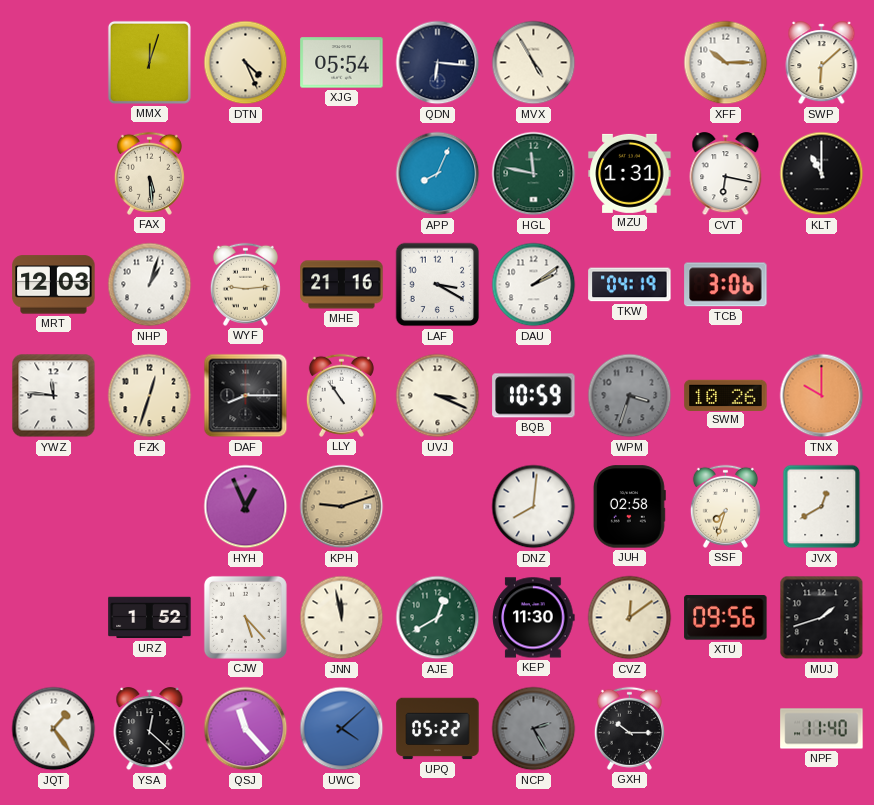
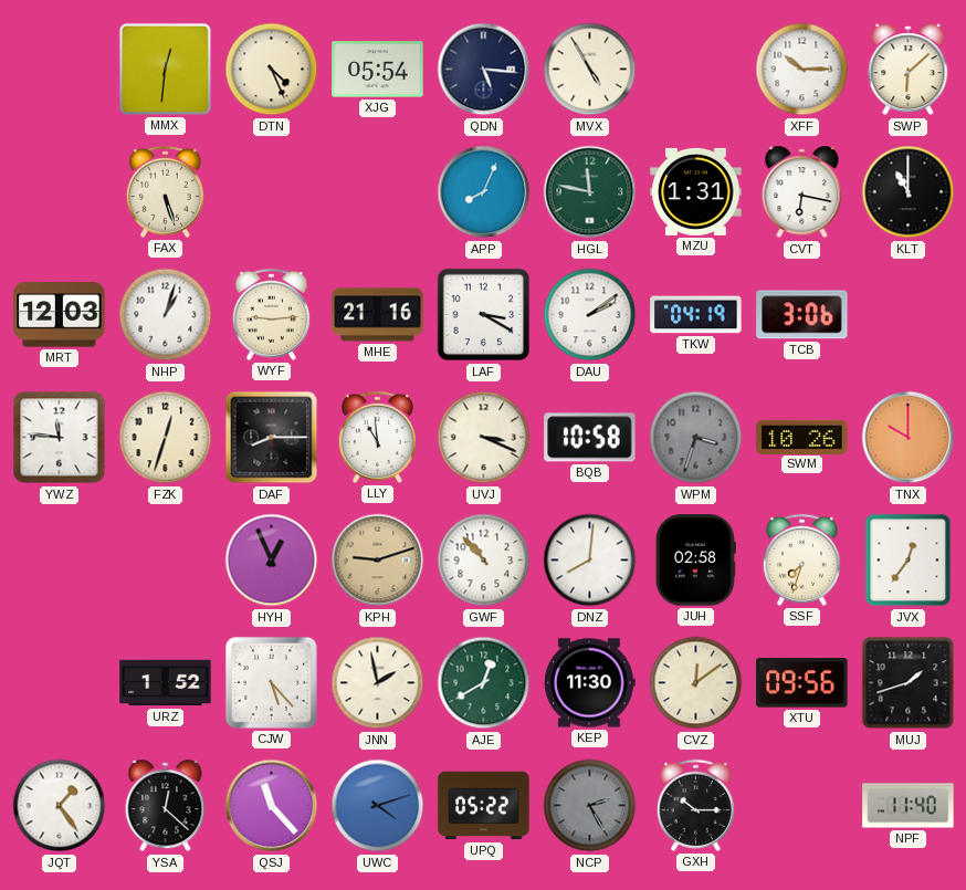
MMX: 12:03 -> 12:31
QDN: 6:16 -> 5:16
FAX: 5:29 -> 5:27
LLY: 10:54 -> 10:59
BQB: 10:59 -> 10:58
GWF: none -> 10:53
JVX: 12:40 -> 12:36
JNN: 11:58 -> 1:58
UWC: 4:08 -> 4:12
